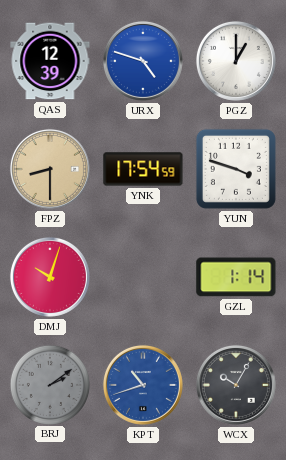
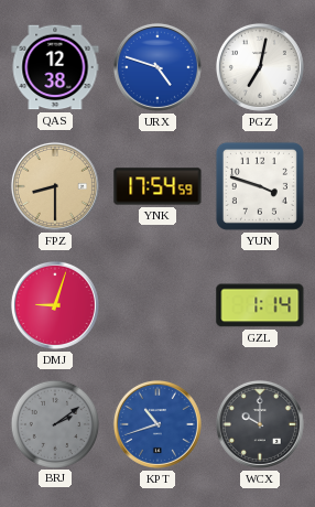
QAS: 12:39 -> 12:38
PGZ: 1:00 -> 7:02
DMJ: 10:03 -> 9:03
WCX: 10:05 -> 10:00
